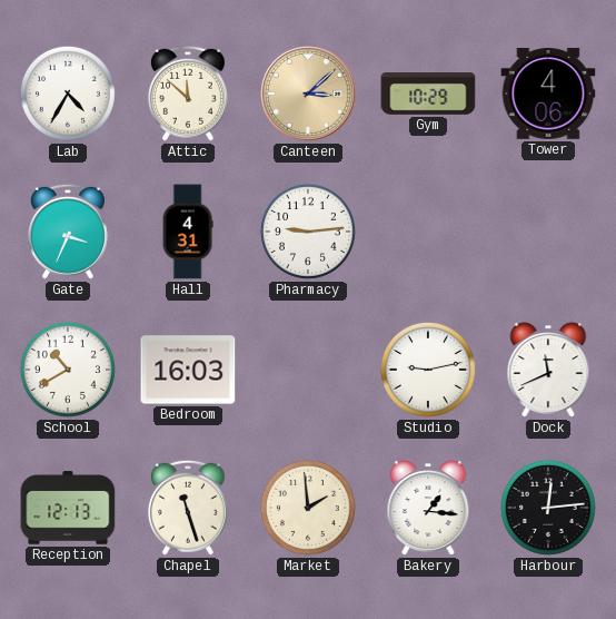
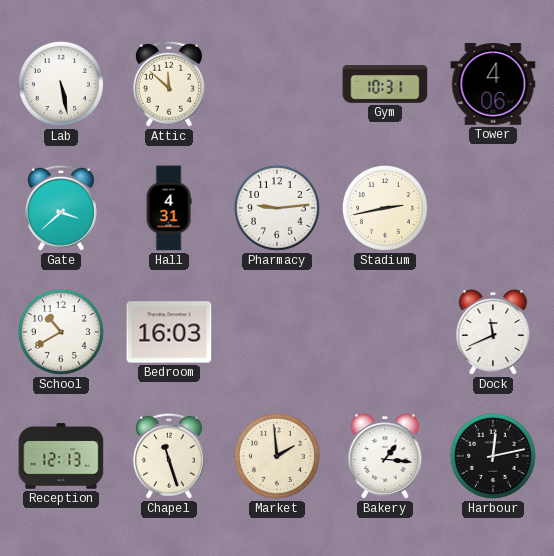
Lab: 4:35 -> 5:28
Canteen: 3:08 -> none
Gym: 10:29 -> 10:31
Gate: 3:34 -> 3:38
Stadium: none -> 2:43
Studio: 9:13 -> none
Harbour: 12:14 -> 12:13
